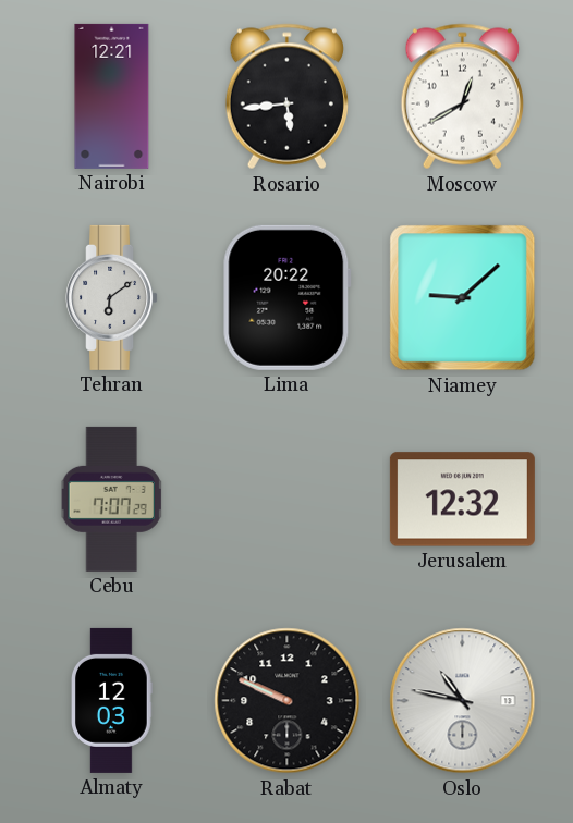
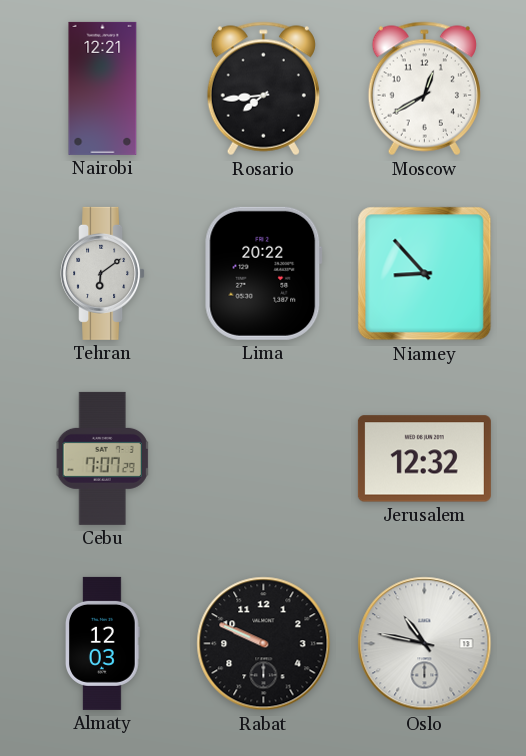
Rosario: 5:44 -> 7:44
Niamey: 9:08 -> 8:53
